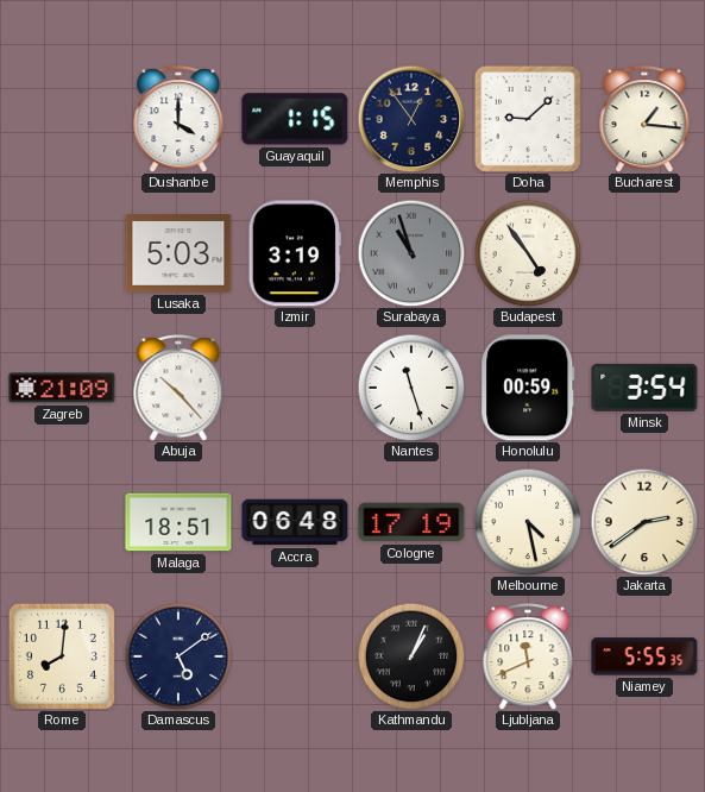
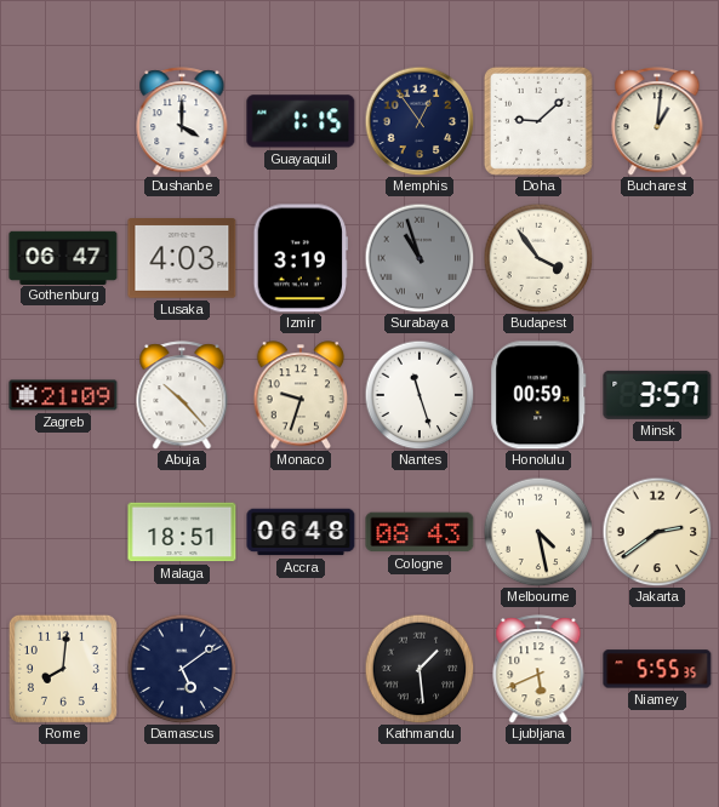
Bucharest: 1:16 -> 1:01
Gothenburg: none -> 06:47
Lusaka: 5:03 -> 4:03
Budapest: 4:54 -> 3:54
Monaco: none -> 9:33
Minsk: 3:54 -> 3:57
Cologne: 17:19 -> 08:43
Kathmandu: 1:04 -> 1:29
Ljubljana: 11:41 -> 5:41
